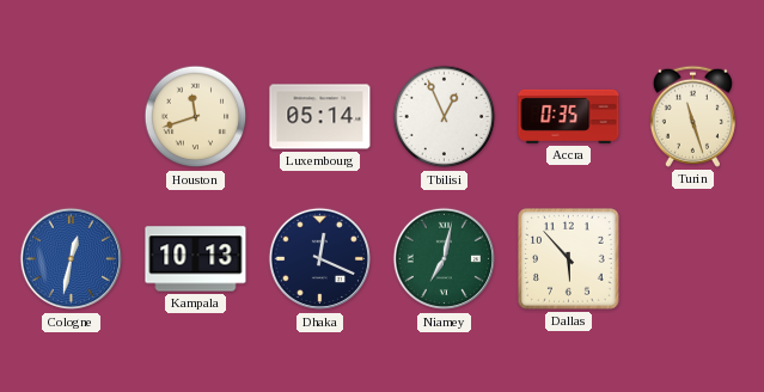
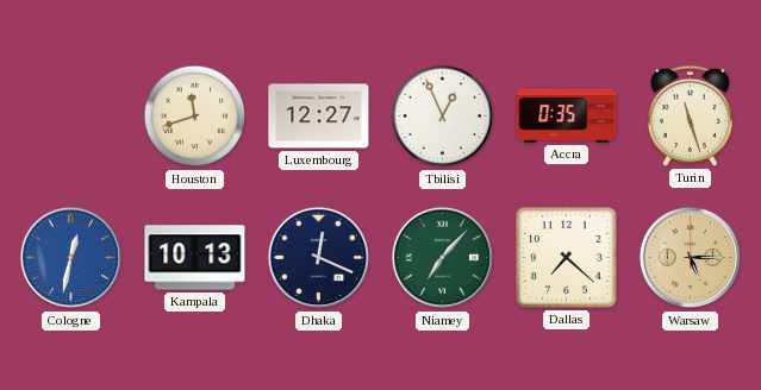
Luxembourg: 05:14 -> 12:27
Niamey: 7:02 -> 7:07
Dallas: 5:53 -> 7:22
Warsaw: none -> 5:15
